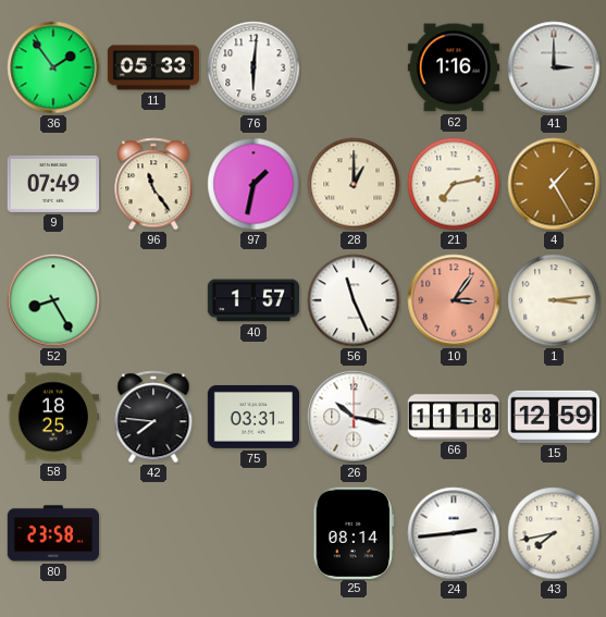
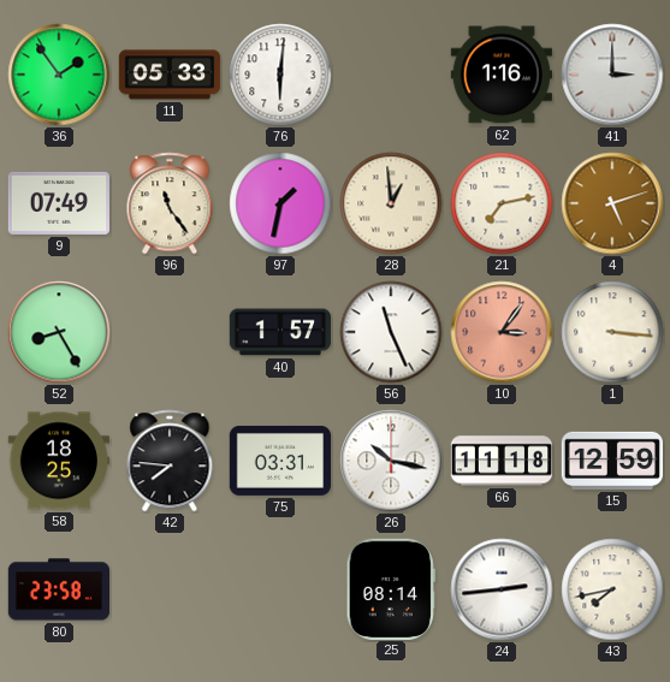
28: 1:00 -> 12:59
4: 1:25 -> 5:12
1: 3:14 -> 3:16
